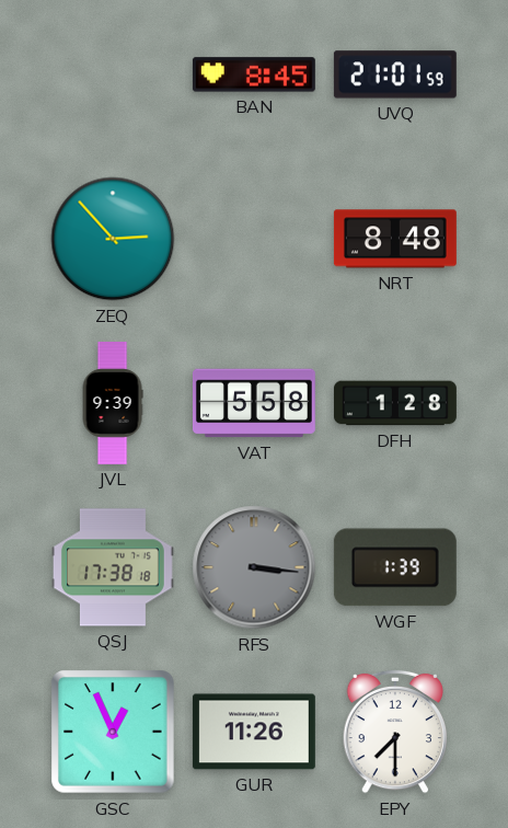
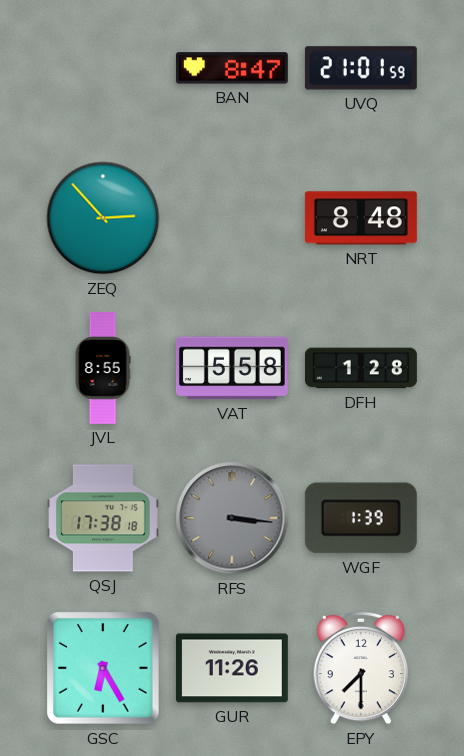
BAN: 8:45 -> 8:47
JVL: 9:39 -> 8:55
GSC: 12:56 -> 6:25
